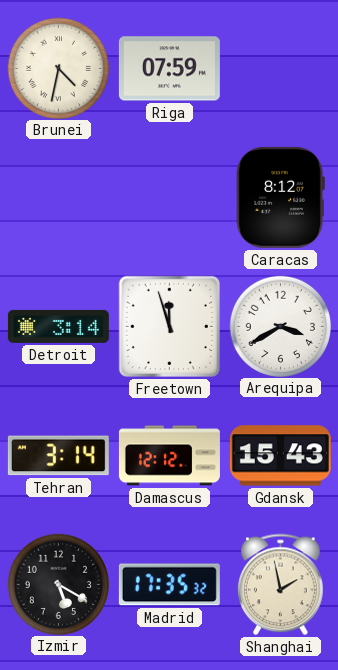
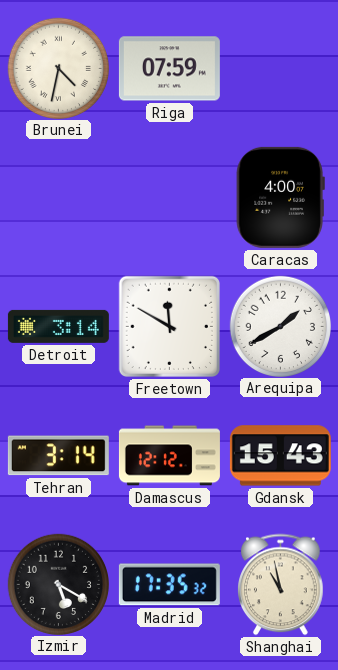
Caracas: 8:12 -> 4:00
Freetown: 11:57 -> 11:50
Arequipa: 3:40 -> 1:40
Shanghai: 1:58 -> 10:58
